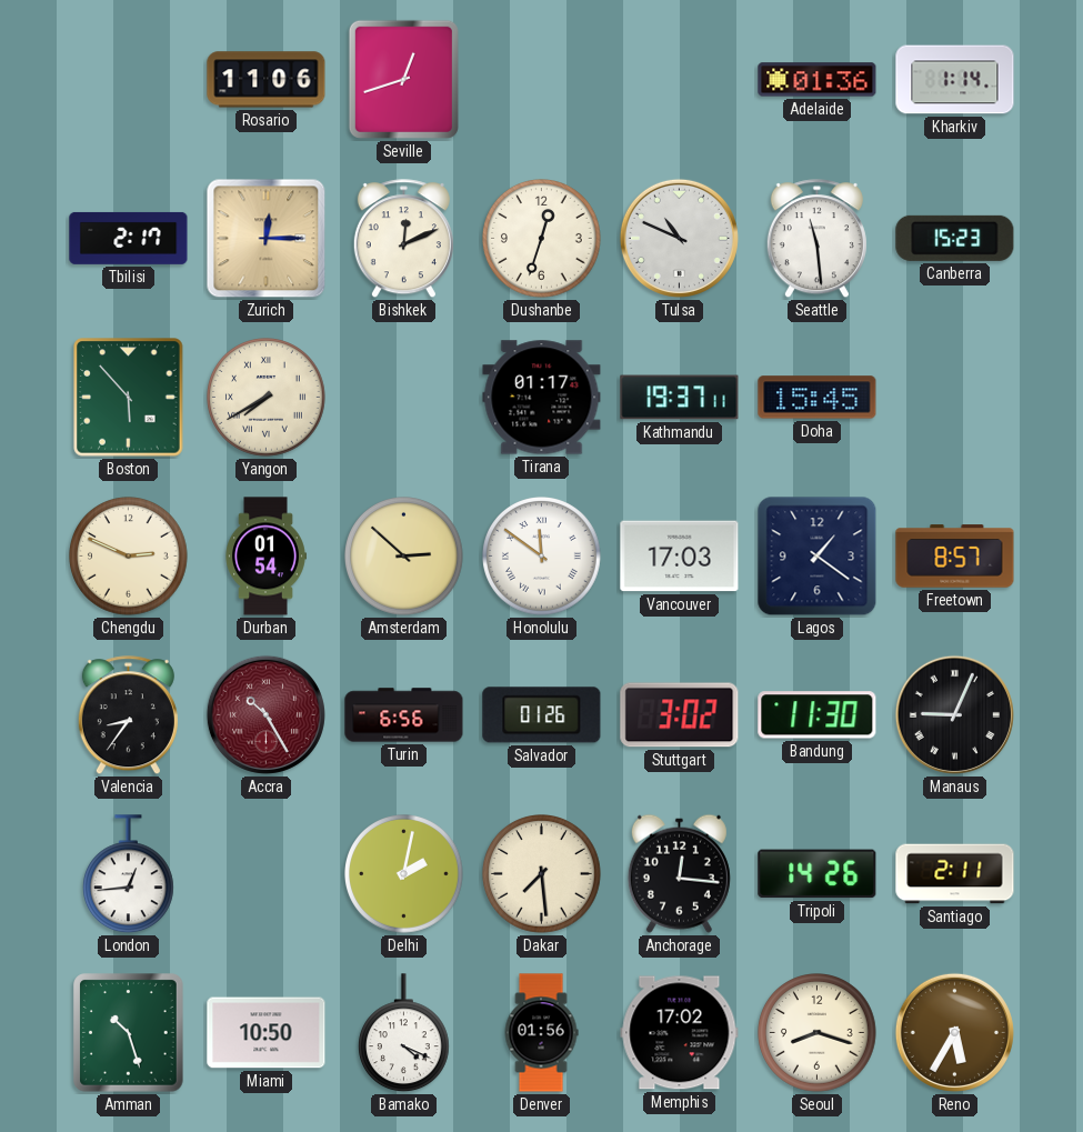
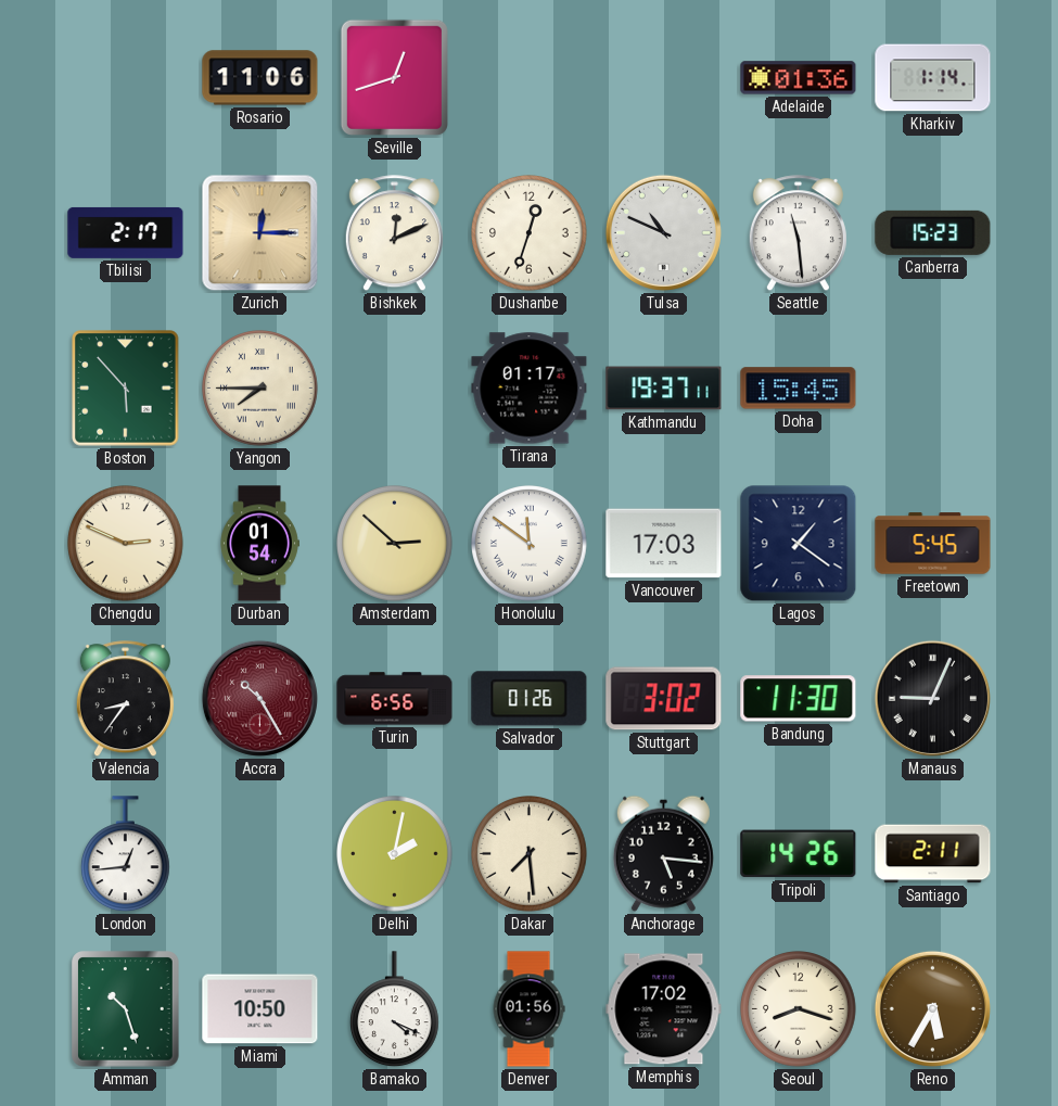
Yangon: 7:40 -> 7:45
Freetown: 8:57 -> 5:45
Anchorage: 12:16 -> 5:16
